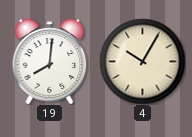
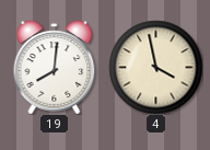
4: 10:05 -> 3:58
